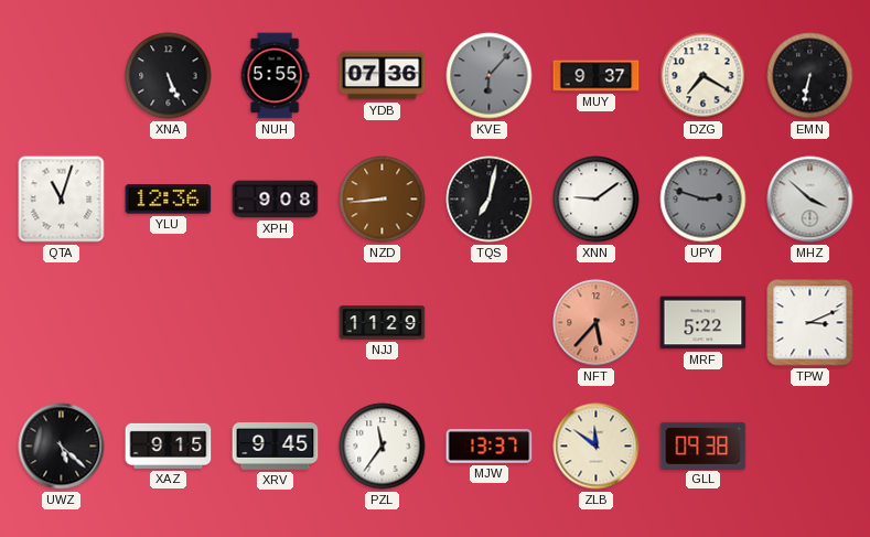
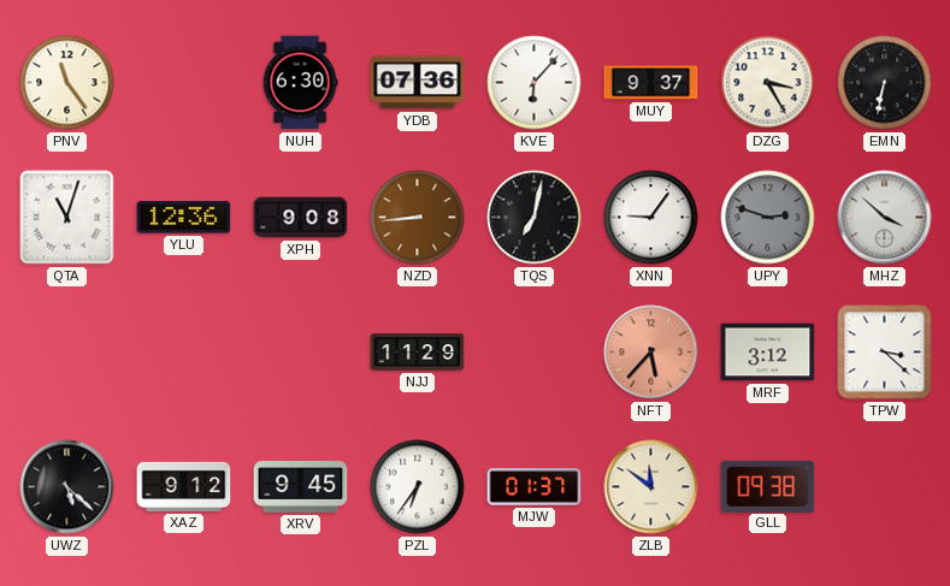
PNV: none -> 11:24
XNA: 5:26 -> none
NUH: 5:55 -> 6:30
KVE dial: grey -> white
DZG: 7:20 -> 3:25
XNN: 9:09 -> 9:06
MRF: 5:22 -> 3:12
TPW: 3:11 -> 3:22
XAZ: 9:15 -> 9:12
PZL: 11:36 -> 6:36
MJW: 13:37 -> 01:37
